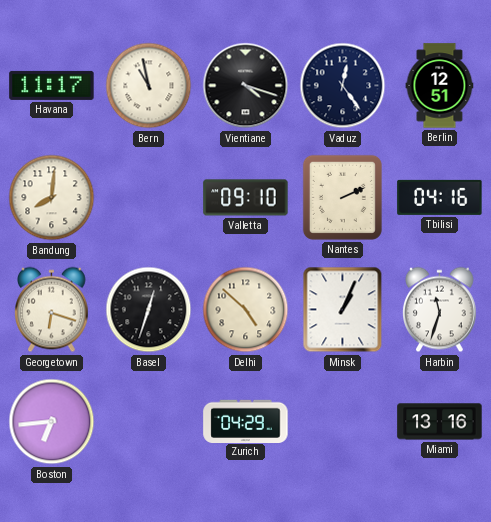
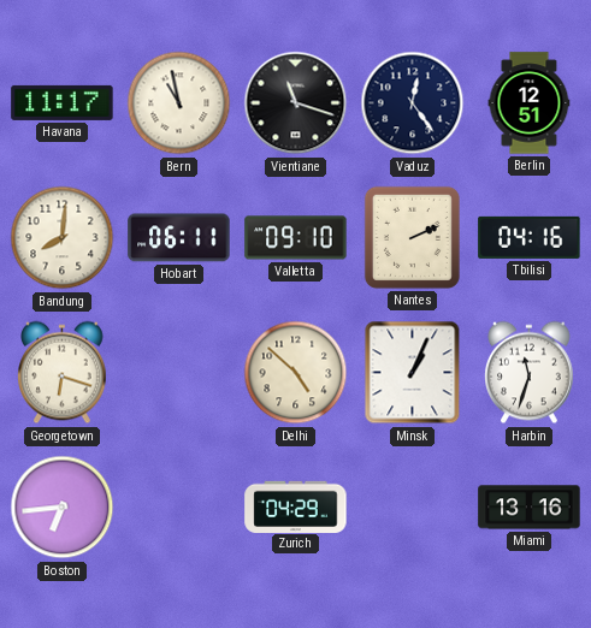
Vientiane: 4:18 -> 11:18
Hobart: none -> 06:11
Basel: 12:33 -> none
